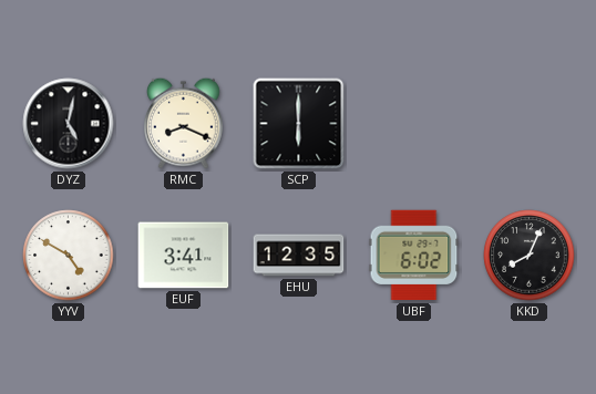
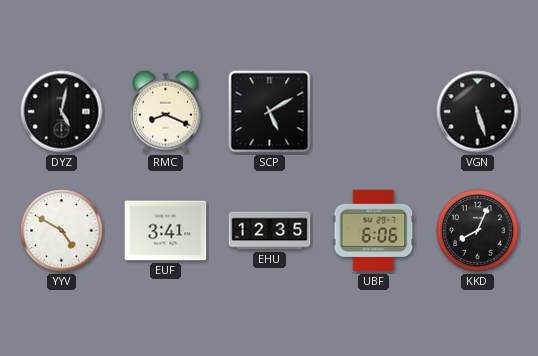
SCP: 6:00 -> 5:10
VGN: none -> 5:27
UBF: 6:02 -> 6:06
